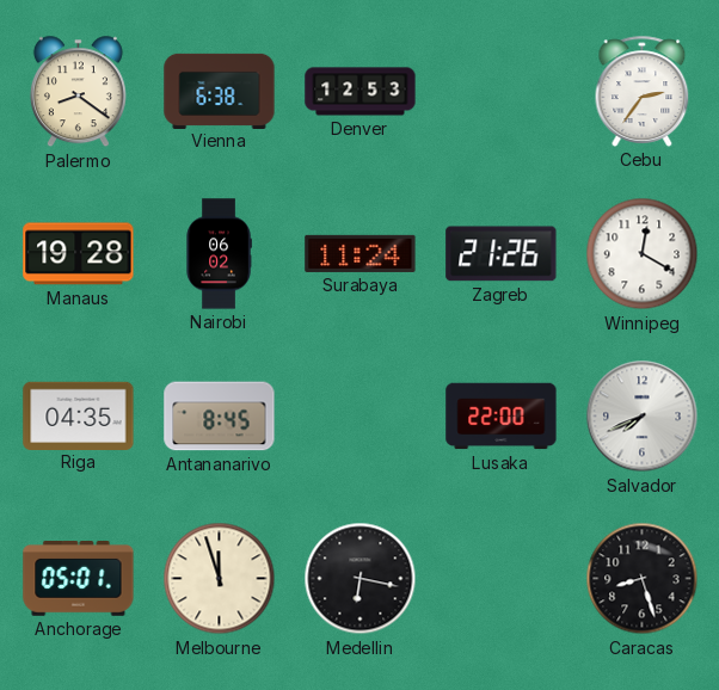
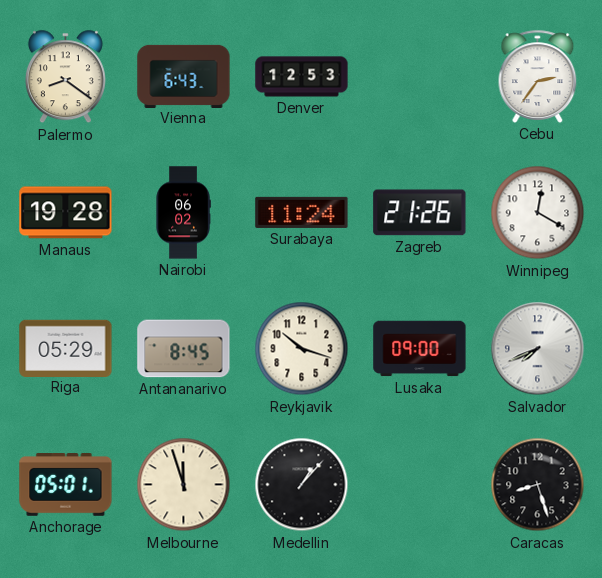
Vienna: 6:38 -> 6:43
Riga: 04:35 -> 05:29
Reykjavik: none -> 10:18
Lusaka: 22:00 -> 09:00
Medellin: 6:17 -> 1:07
